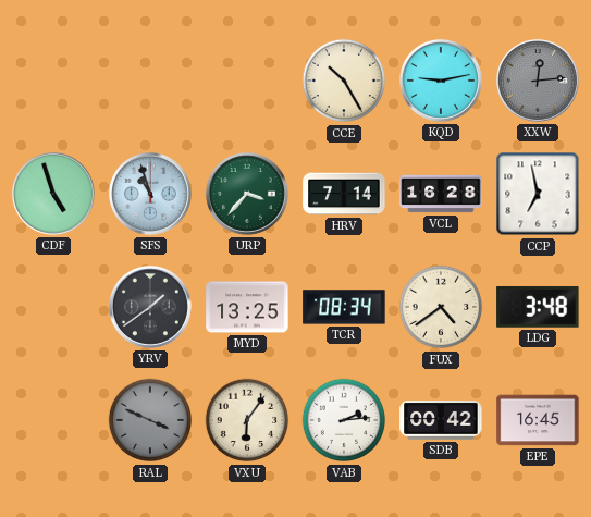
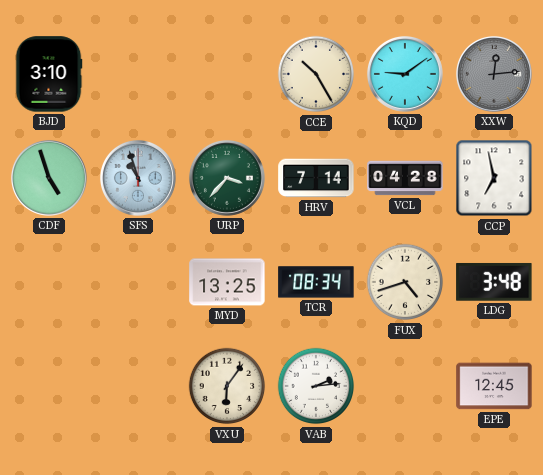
BJD: none -> 3:10
KQD: 9:13 -> 9:09
VCL: 16:28 -> 04:28
YRV: 1:39 -> none
FUX: 4:39 -> 4:42
RAL: 3:49 -> none
SDB: 00:42 -> none
EPE: 16:45 -> 12:45
